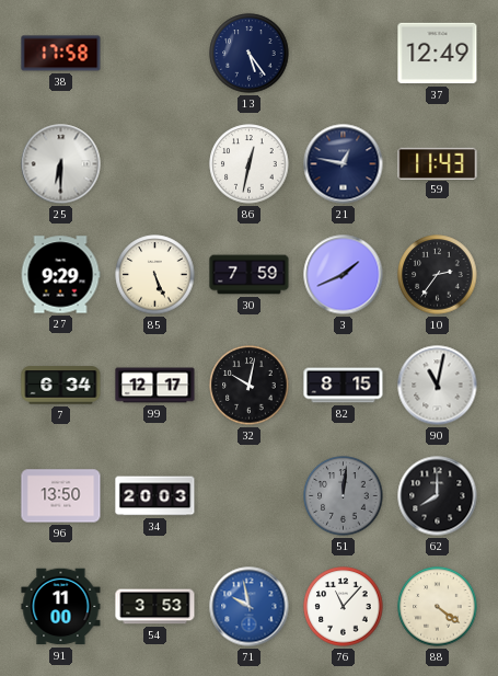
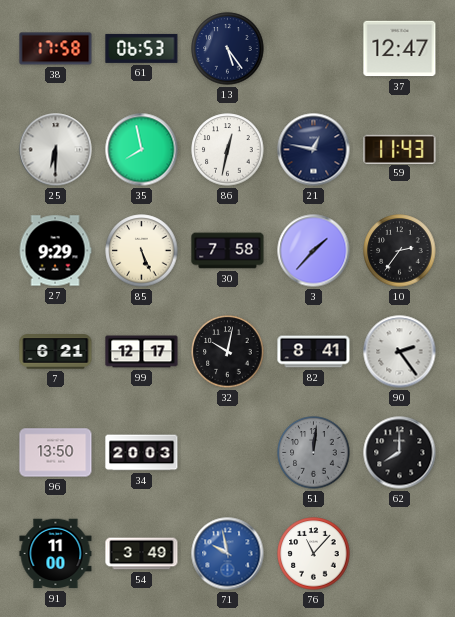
61: none -> 06:53
37: 12:49 -> 12:47
35: none -> 7:58
30: 7:59 -> 7:58
3: 1:41 -> 1:37
7: 6:34 -> 6:21
82: 8:15 -> 8:41
90: 11:02 -> 2:24
54: 3:53 -> 3:49
88: 4:21 -> none
